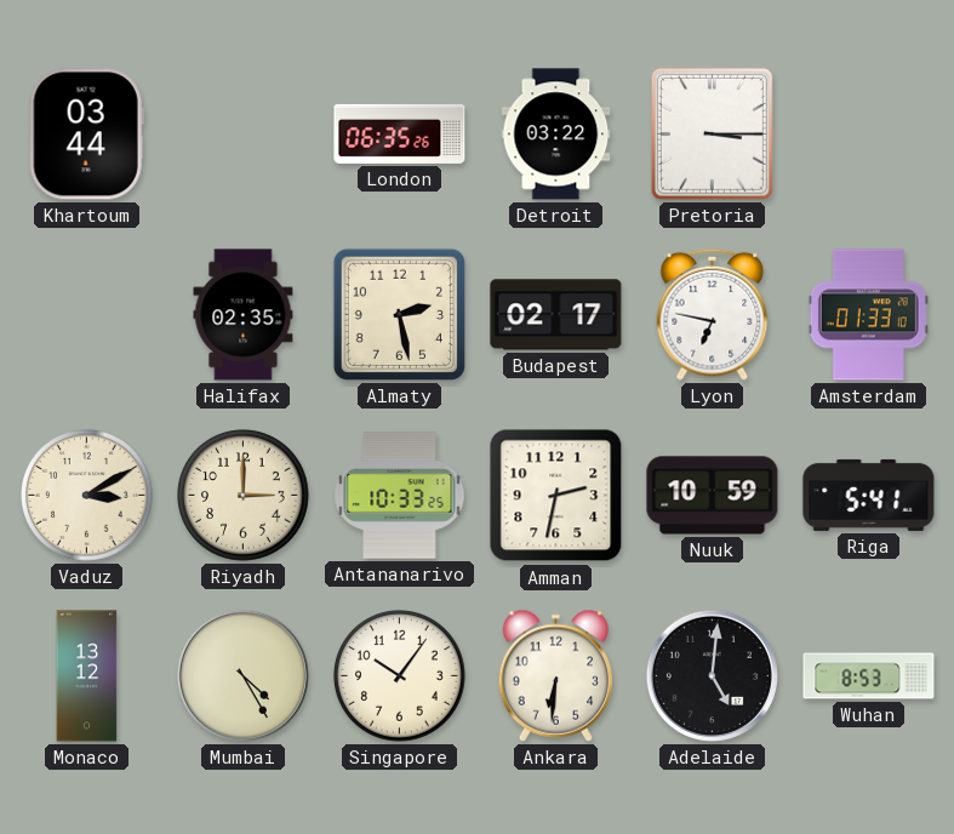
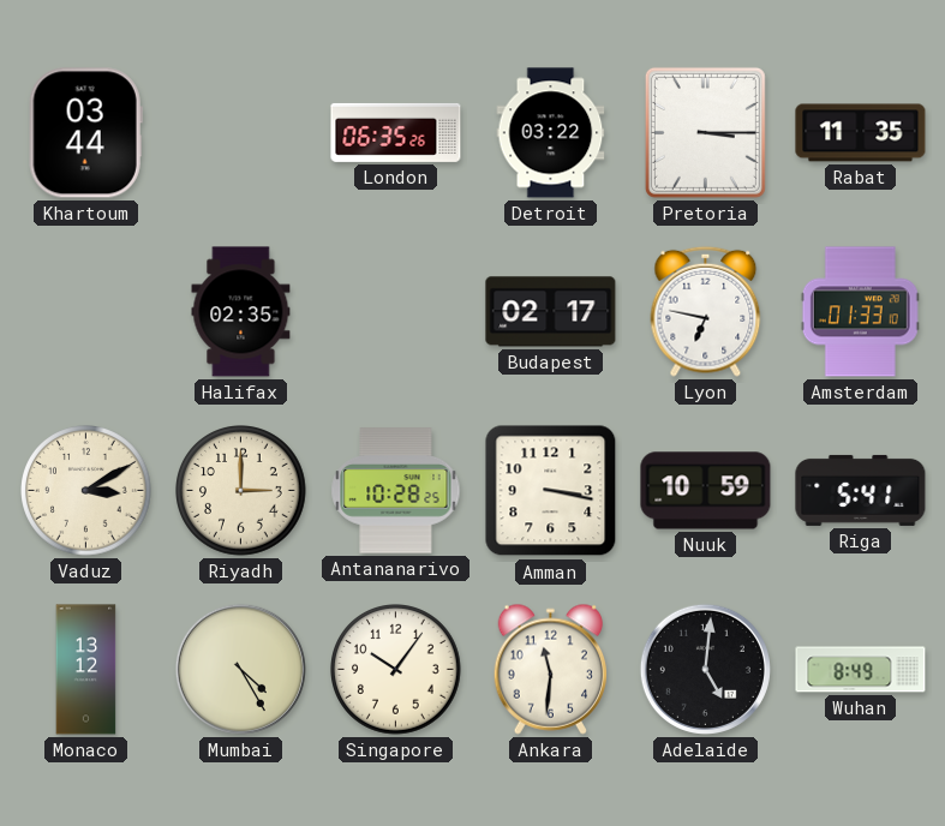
Rabat: none -> 11:35
Almaty: 2:28 -> none
Antananarivo: 10:33 -> 10:28
Amman: 2:32 -> 3:17
Ankara: 6:31 -> 11:31
Wuhan: 8:53 -> 8:49
